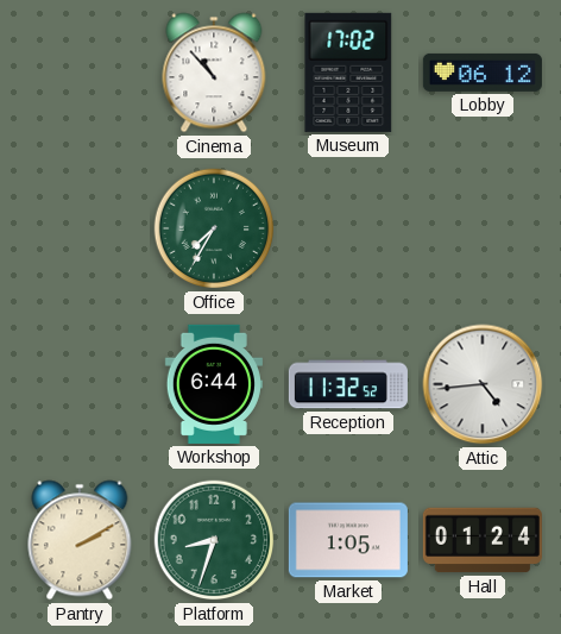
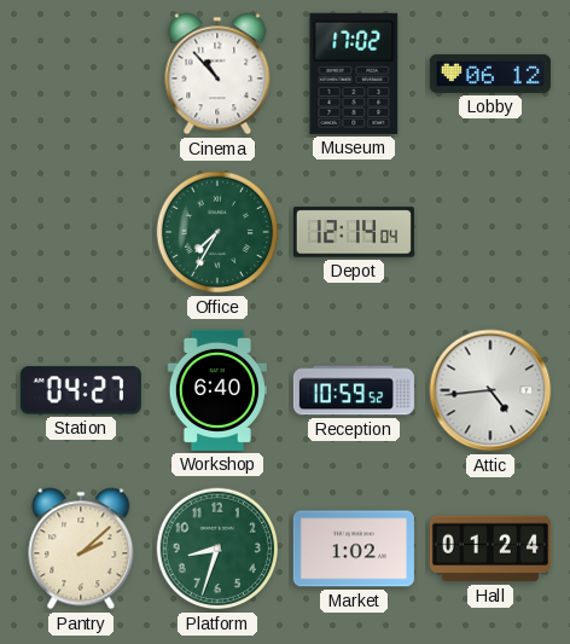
Depot: none -> 12:14
Station: none -> 04:27
Workshop: 6:44 -> 6:40
Reception: 11:32 -> 10:59
Pantry: 2:10 -> 2:08
Market: 1:05 -> 1:02
